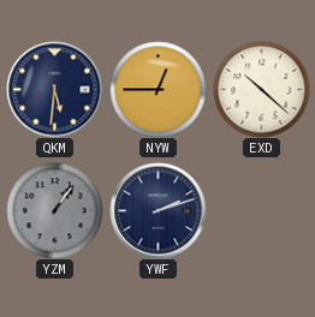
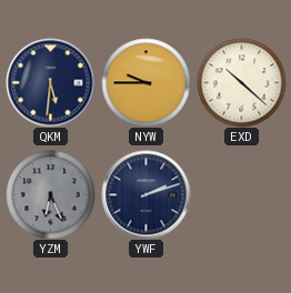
NYW: 12:45 -> 9:45
YZM: 1:06 -> 6:26
